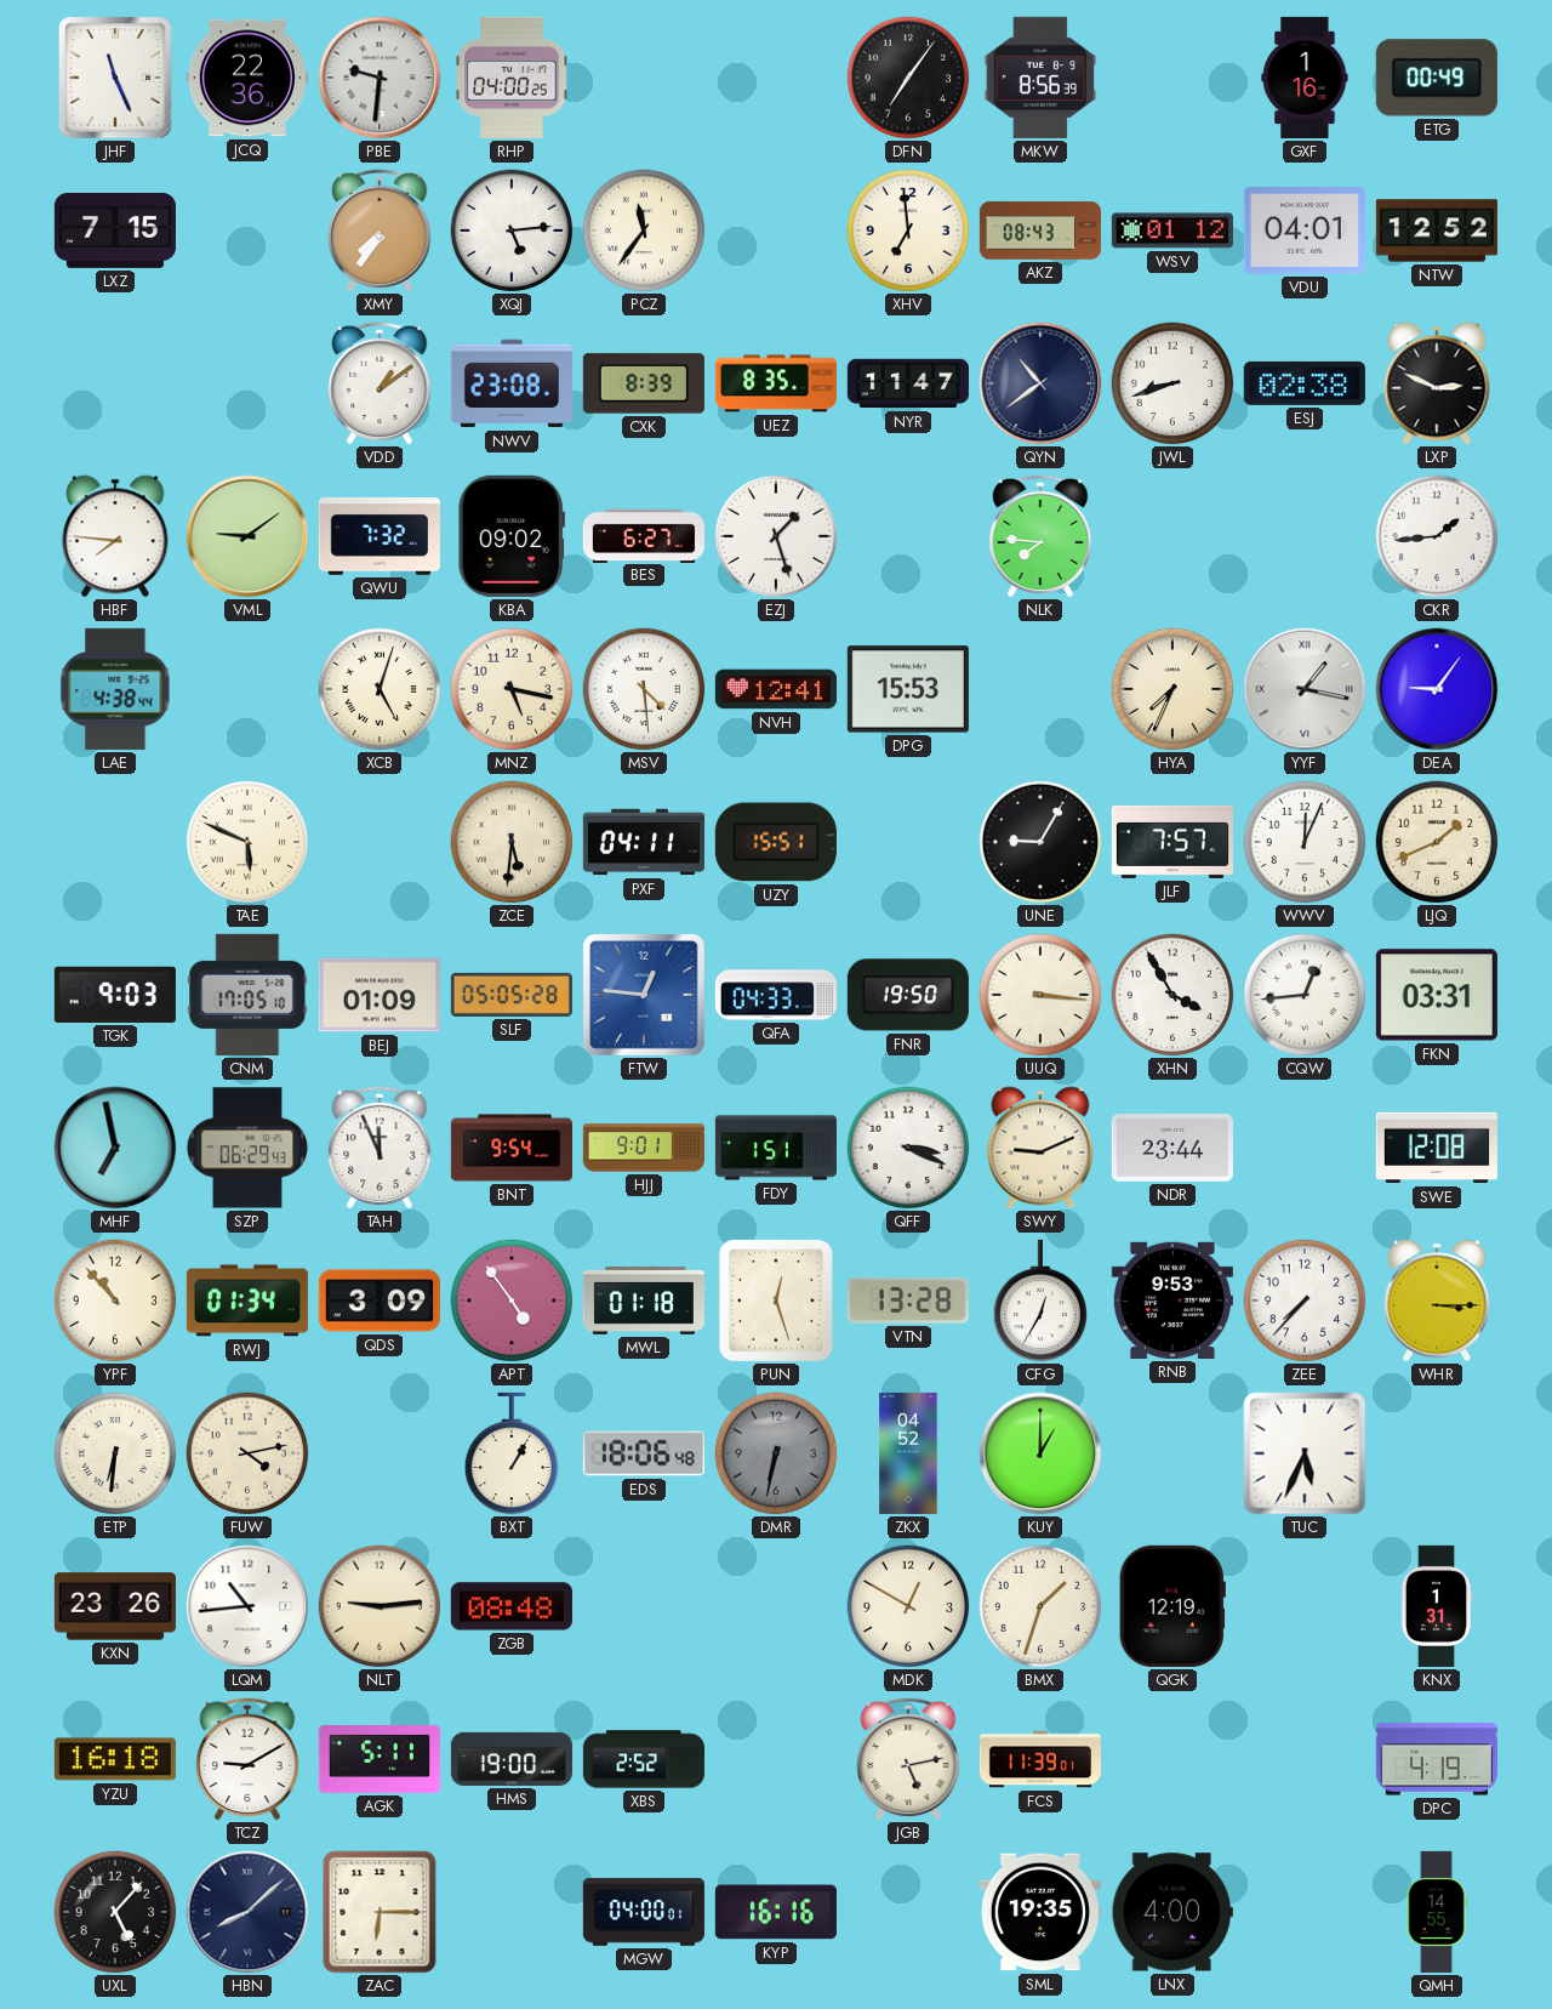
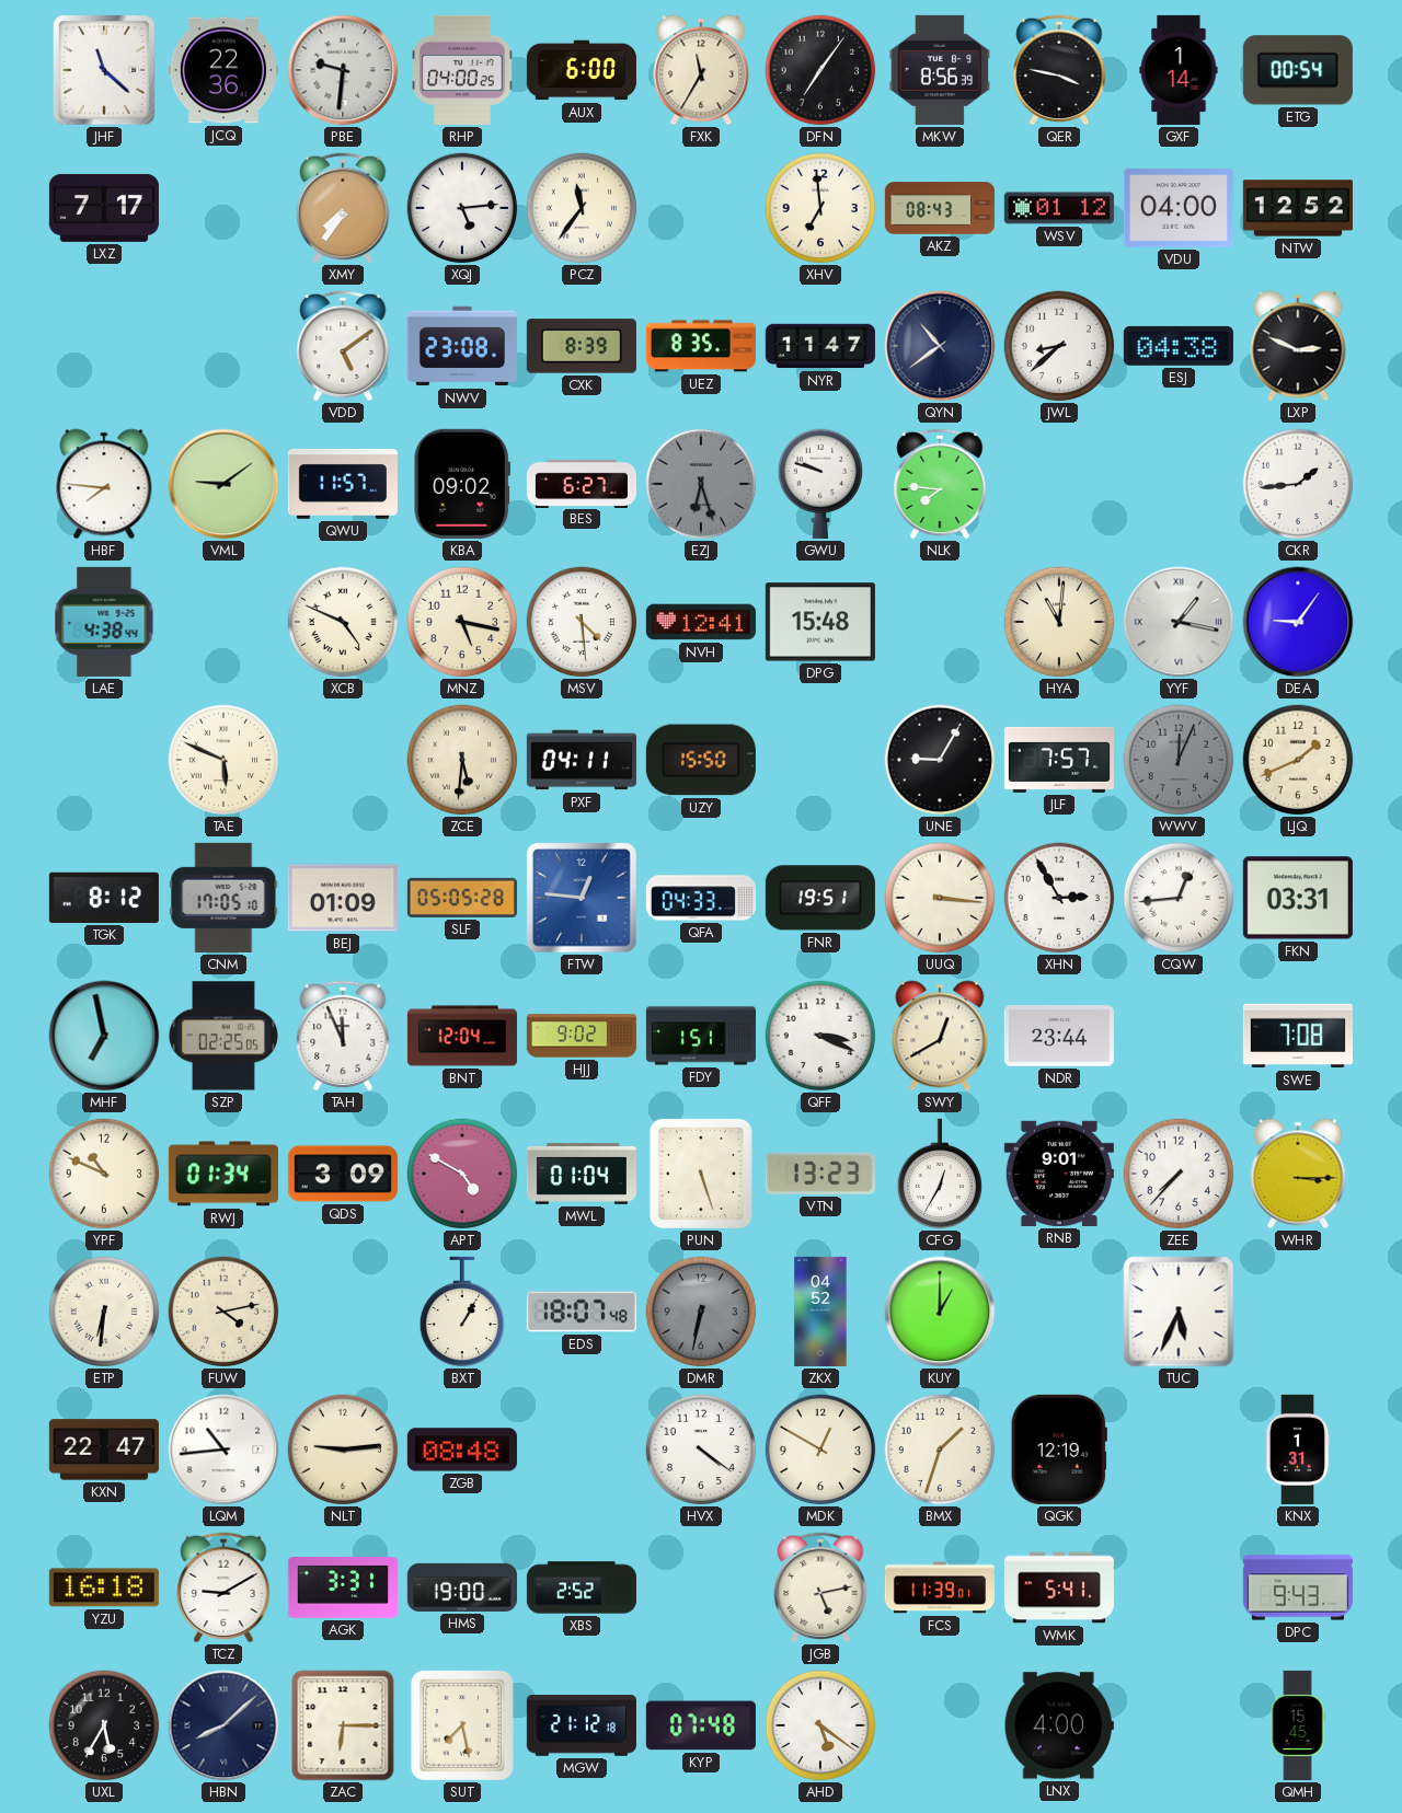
JHF: 11:26 -> 11:22
AUX: none -> 6:00
FXK: none -> 11:35
QER: none -> 3:47
GXF: 1:16 -> 1:14
ETG: 00:49 -> 00:54
LXZ: 7:15 -> 7:17
VDU: 04:01 -> 04:00
VDD: 1:09 -> 5:09
JWL: 8:42 -> 8:38
ESJ: 02:38 -> 04:38
QWU: 7:32 -> 11:57
EZJ: 1:27 -> 6:27
EZJ dial: white -> grey
GWU: none -> 9:48
XCB: 5:03 -> 4:49
DPG: 15:53 -> 15:48
HYA: 7:34 -> 11:01
UZY: 15:51 -> 15:50
WWV dial: white -> grey
TGK: 9:03 -> 8:12
FNR: 19:50 -> 19:51
XHN: 3:55 -> 2:55
SZP: 06:29 -> 02:25
BNT: 9:54 -> 12:04
HJJ: 9:01 -> 9:02
SWY: 9:11 -> 12:40
SWE: 12:08 -> 7:08
YPF: 10:53 -> 10:49
APT: 4:54 -> 4:50
MWL: 01:18 -> 01:04
PUN: 12:27 -> 5:27
VTN: 13:28 -> 13:23
RNB: 9:53 -> 9:01
EDS: 18:06 -> 18:07
KXN: 23:26 -> 22:47
HVX: none -> 4:21
AGK: 5:11 -> 3:31
WMK: none -> 5:41
DPC: 4:19 -> 9:43
UXL: 5:07 -> 5:35
SUT: none -> 7:28
MGW: 04:00 -> 21:12
KYP: 16:16 -> 07:48
AHD: none -> 5:21
SML: 19:35 -> none
QMH: 14:55 -> 15:45
